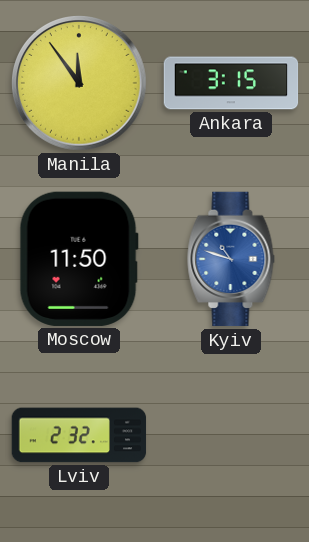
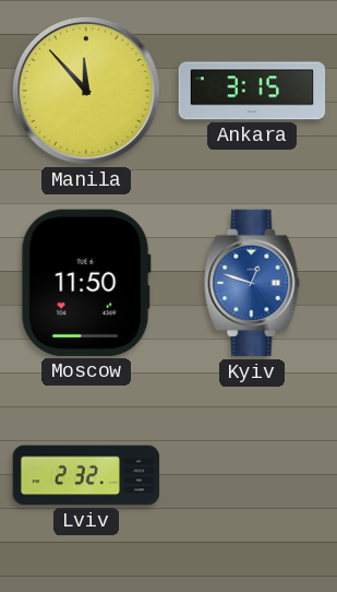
Manila: 11:54 -> 11:53
Kyiv: 10:48 -> 12:48
